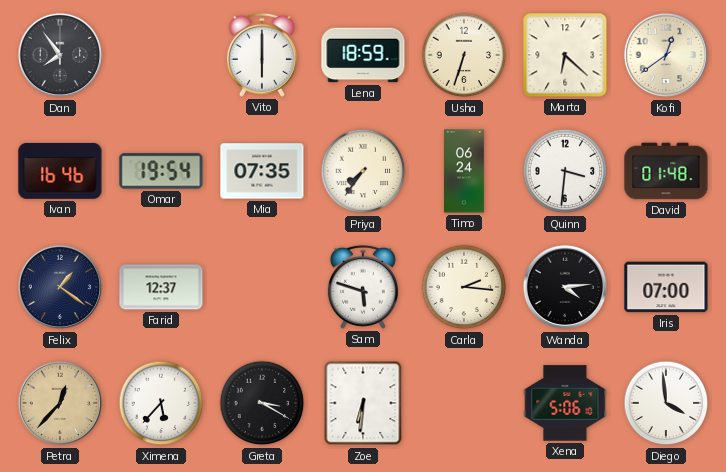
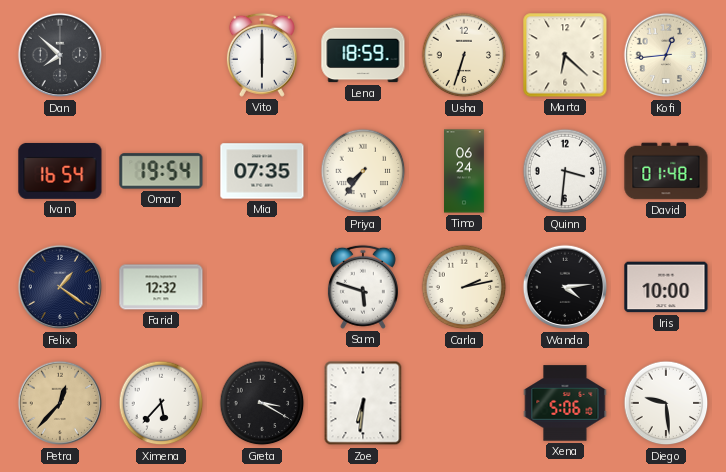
Dan: 7:54 -> 7:52
Kofi: 12:39 -> 12:44
Ivan: 16:46 -> 16:54
Farid: 12:37 -> 12:32
Carla: 2:16 -> 2:13
Iris: 07:00 -> 10:00
Diego: 3:59 -> 9:29
